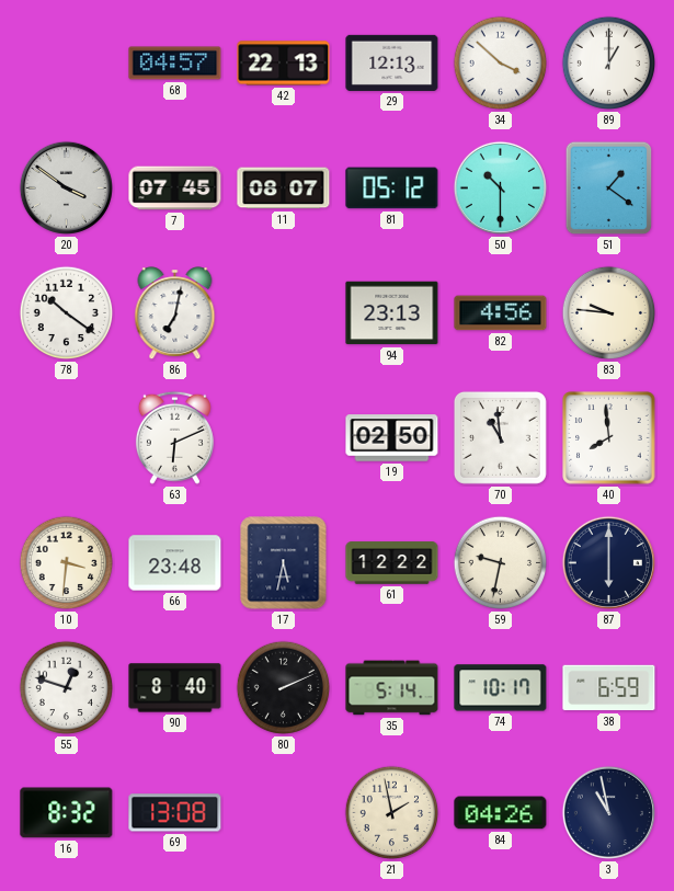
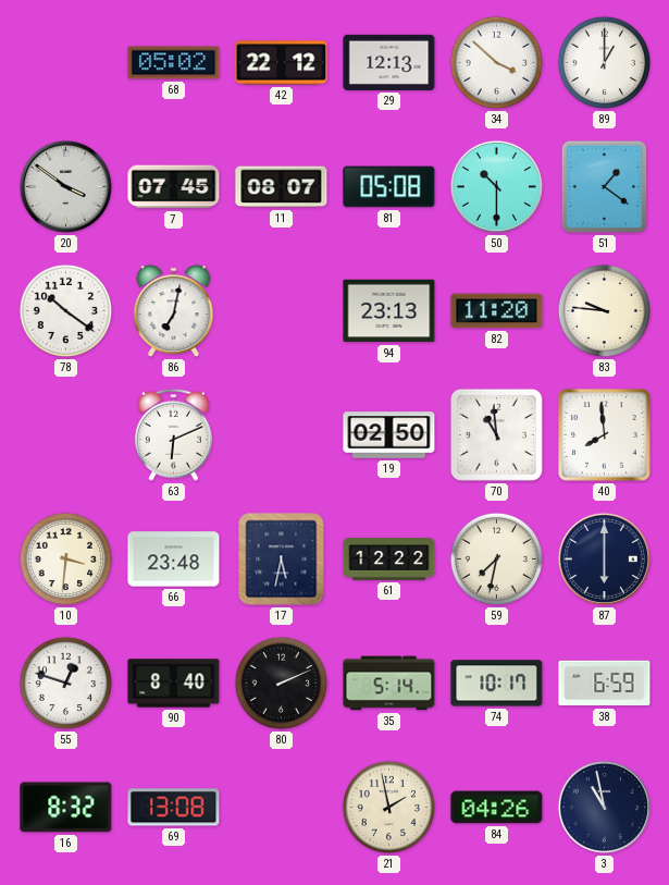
68: 04:57 -> 05:02
42: 22:13 -> 22:12
81: 05:12 -> 05:08
82: 4:56 -> 11:20
59: 9:32 -> 7:32
